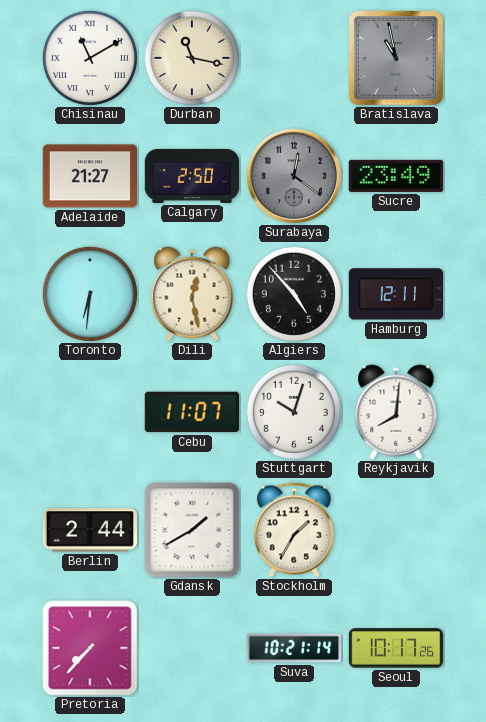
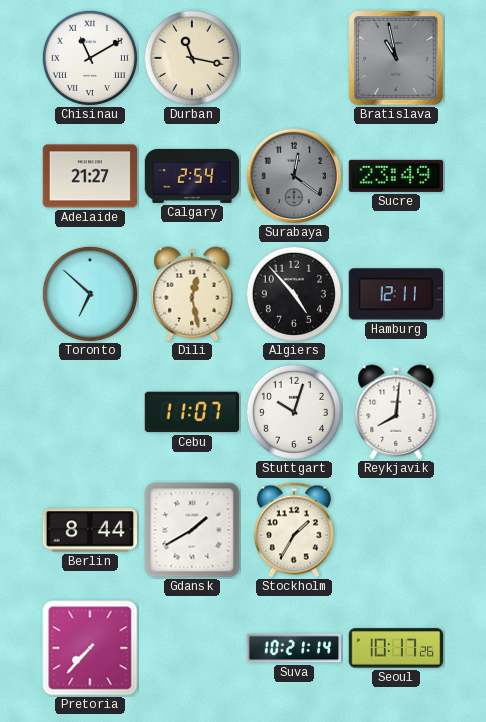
Calgary: 2:50 -> 2:54
Toronto: 6:31 -> 6:52
Berlin: 2:44 -> 8:44
